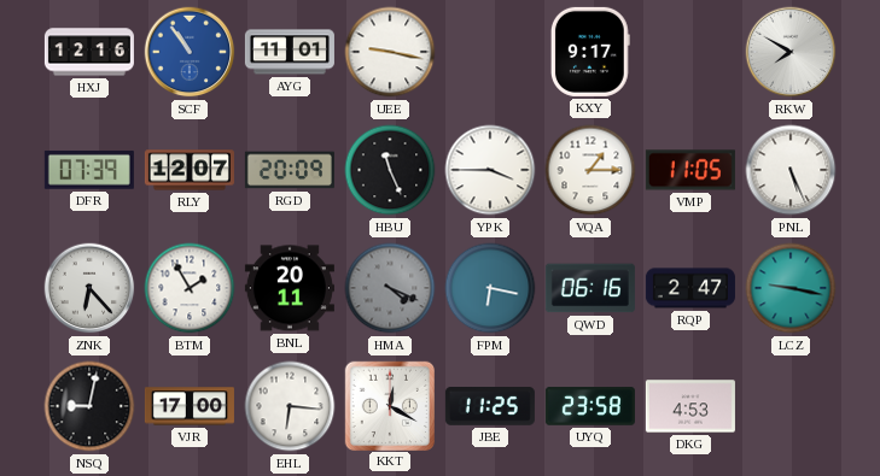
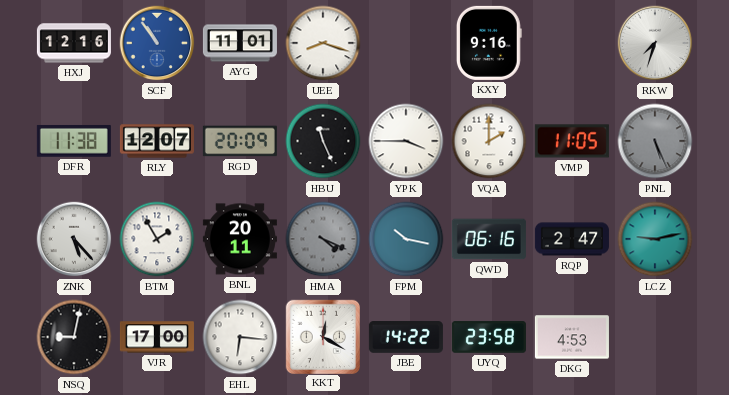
UEE: 9:17 -> 8:18
KXY: 9:17 -> 9:16
RKW: 7:50 -> 7:33
DFR: 07:39 -> 11:38
VQA: 1:15 -> 2:00
PNL dial: white -> grey
ZNK: 6:23 -> 5:23
FPM: 6:17 -> 10:17
LCZ: 9:17 -> 9:13
JBE: 11:25 -> 14:22
